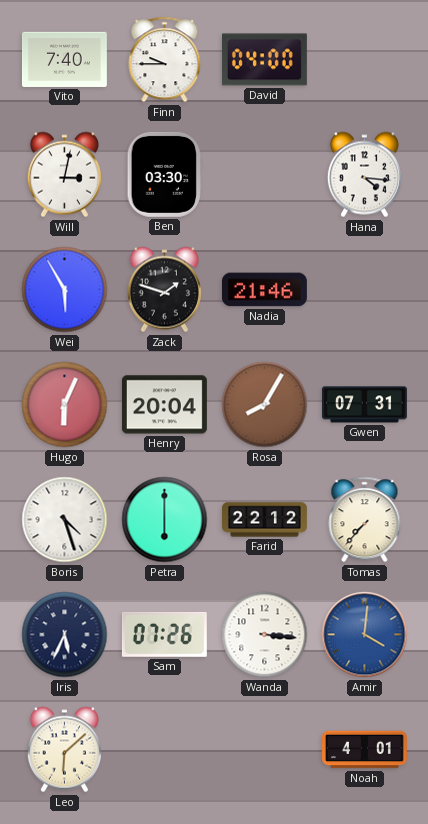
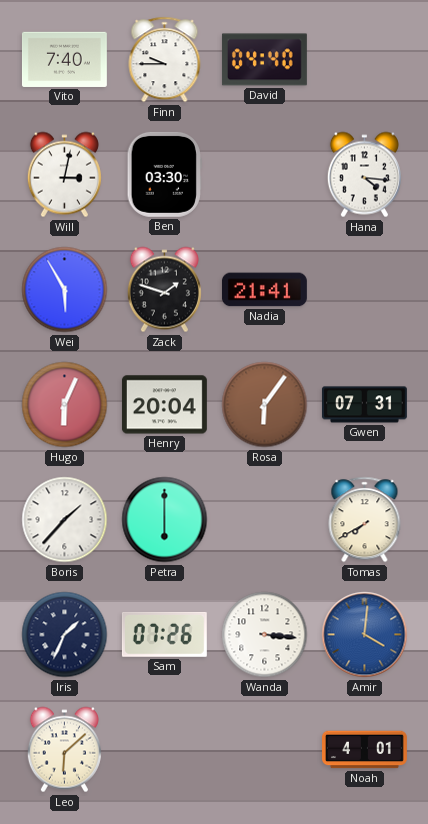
David: 04:00 -> 04:40
Nadia: 21:46 -> 21:41
Rosa: 8:05 -> 6:06
Boris: 4:27 -> 1:37
Farid: 22:12 -> none
Tomas: 7:37 -> 7:40
Iris: 5:34 -> 1:34
